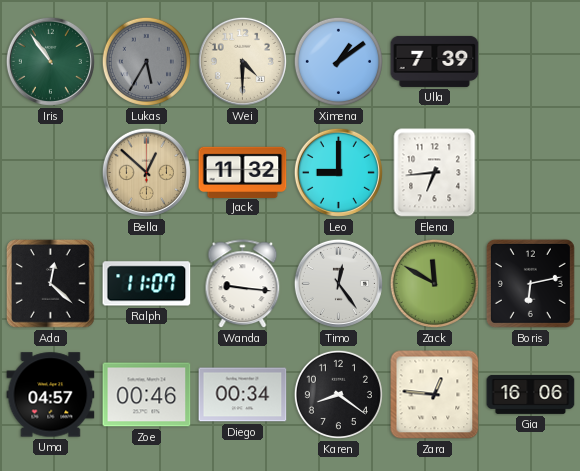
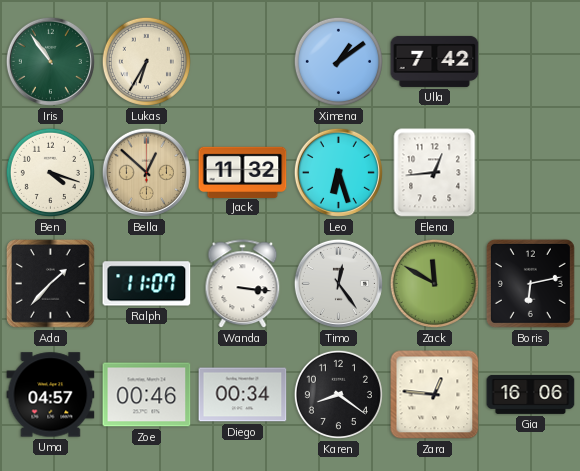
Lukas: 5:35 -> 6:35
Lukas dial: grey -> cream
Wei: 4:30 -> none
Ulla: 7:39 -> 7:42
Ben: none -> 4:18
Leo: 9:00 -> 6:27
Elena: 6:44 -> 12:44
Ada: 12:22 -> 1:37
Wanda: 9:16 -> 3:16
